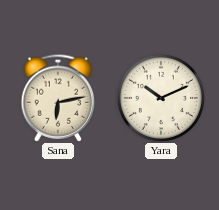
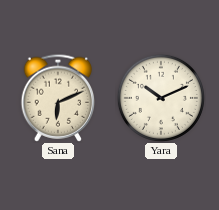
Sana: 6:13 -> 6:11
